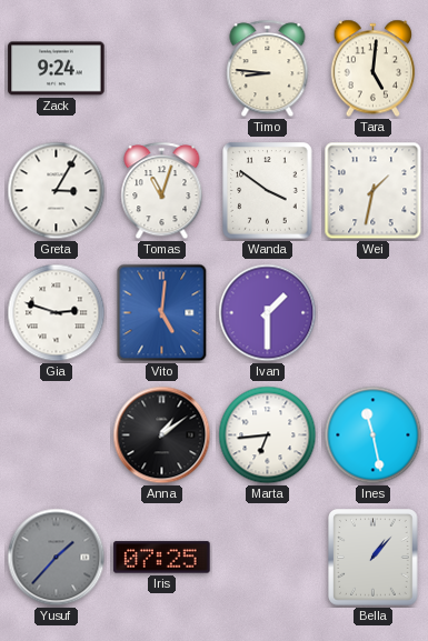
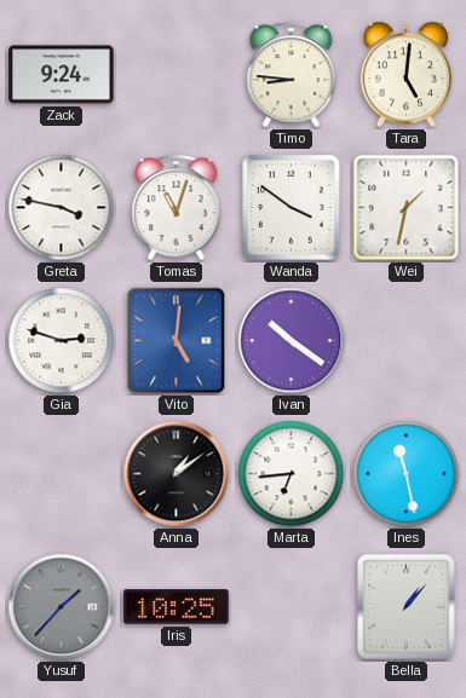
Greta: 3:05 -> 3:47
Ivan: 1:30 -> 10:21
Iris: 07:25 -> 10:25
